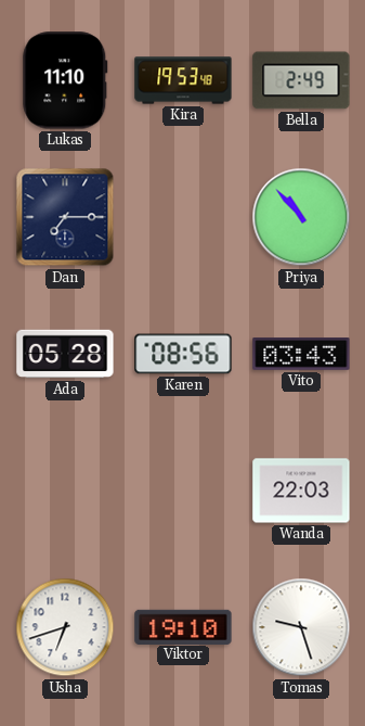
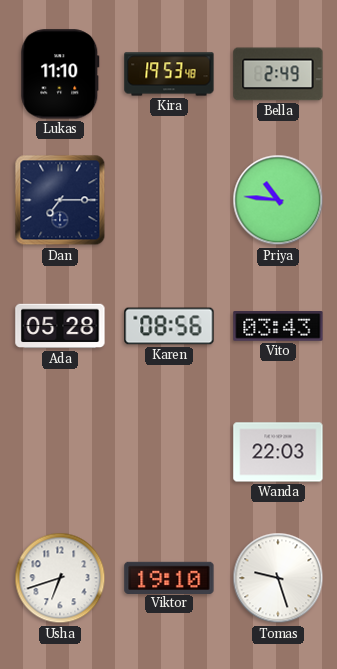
Priya: 10:53 -> 10:46
